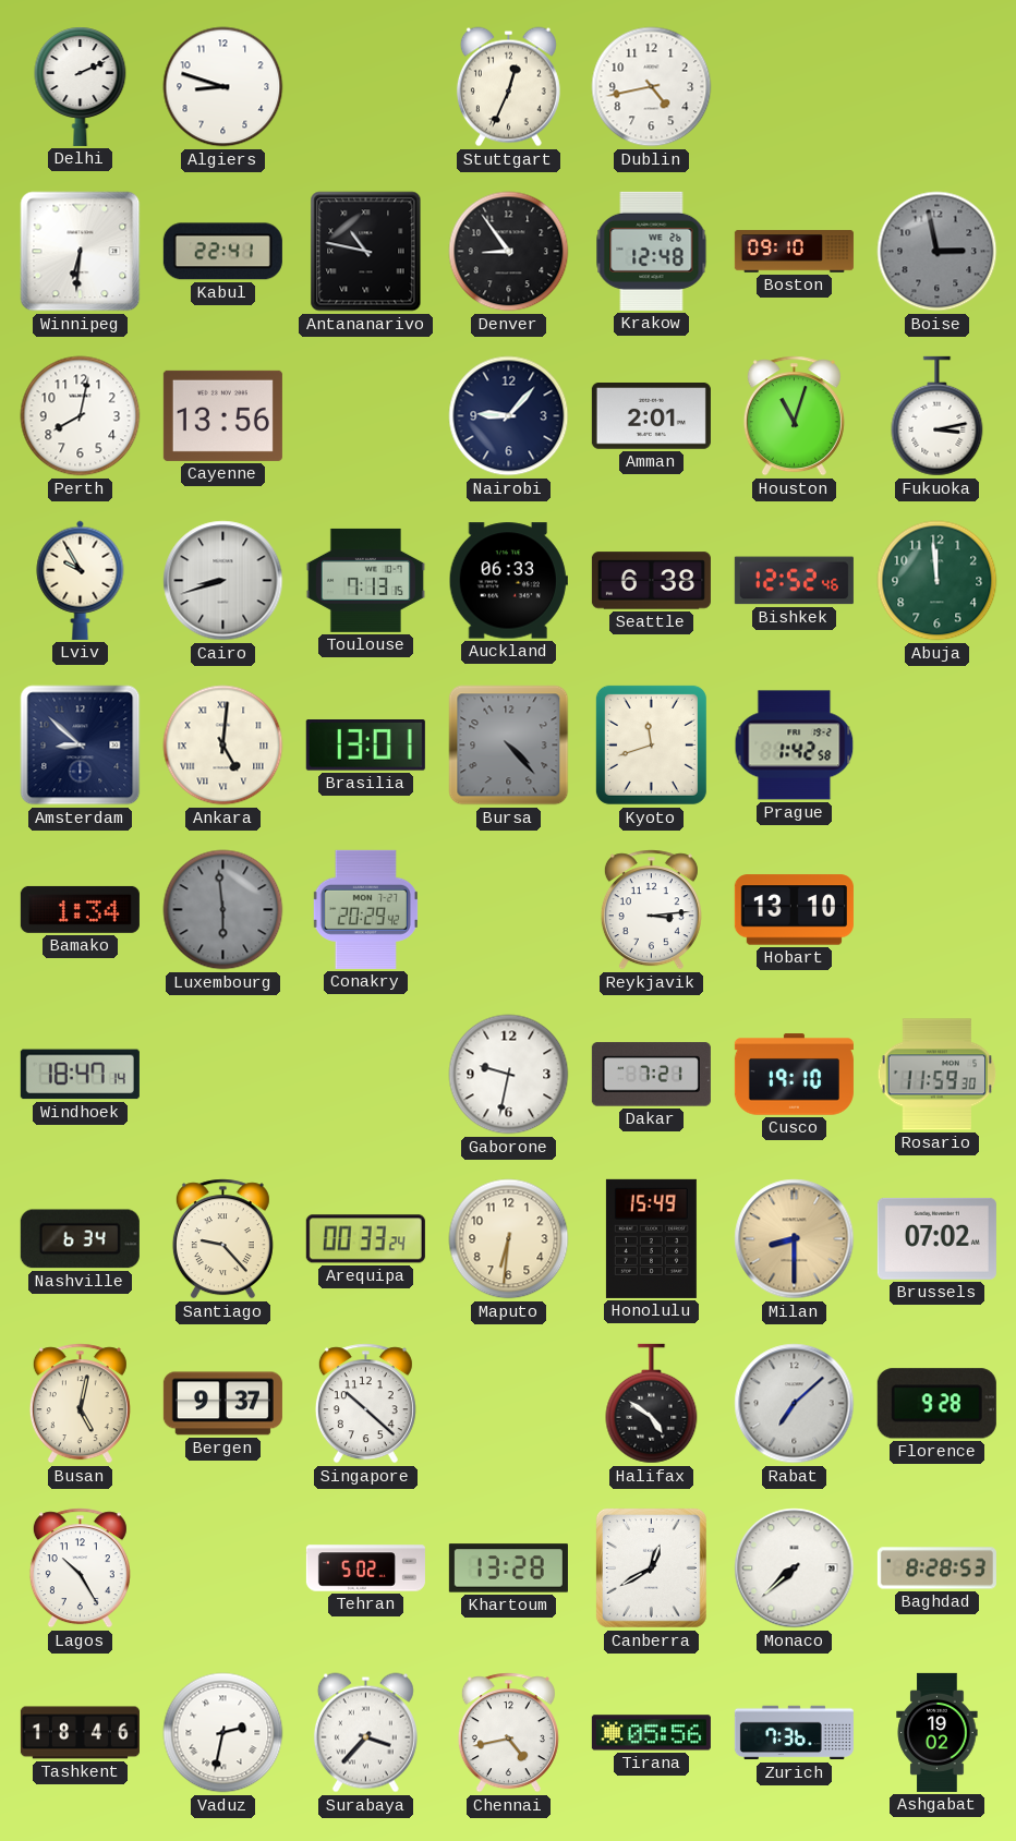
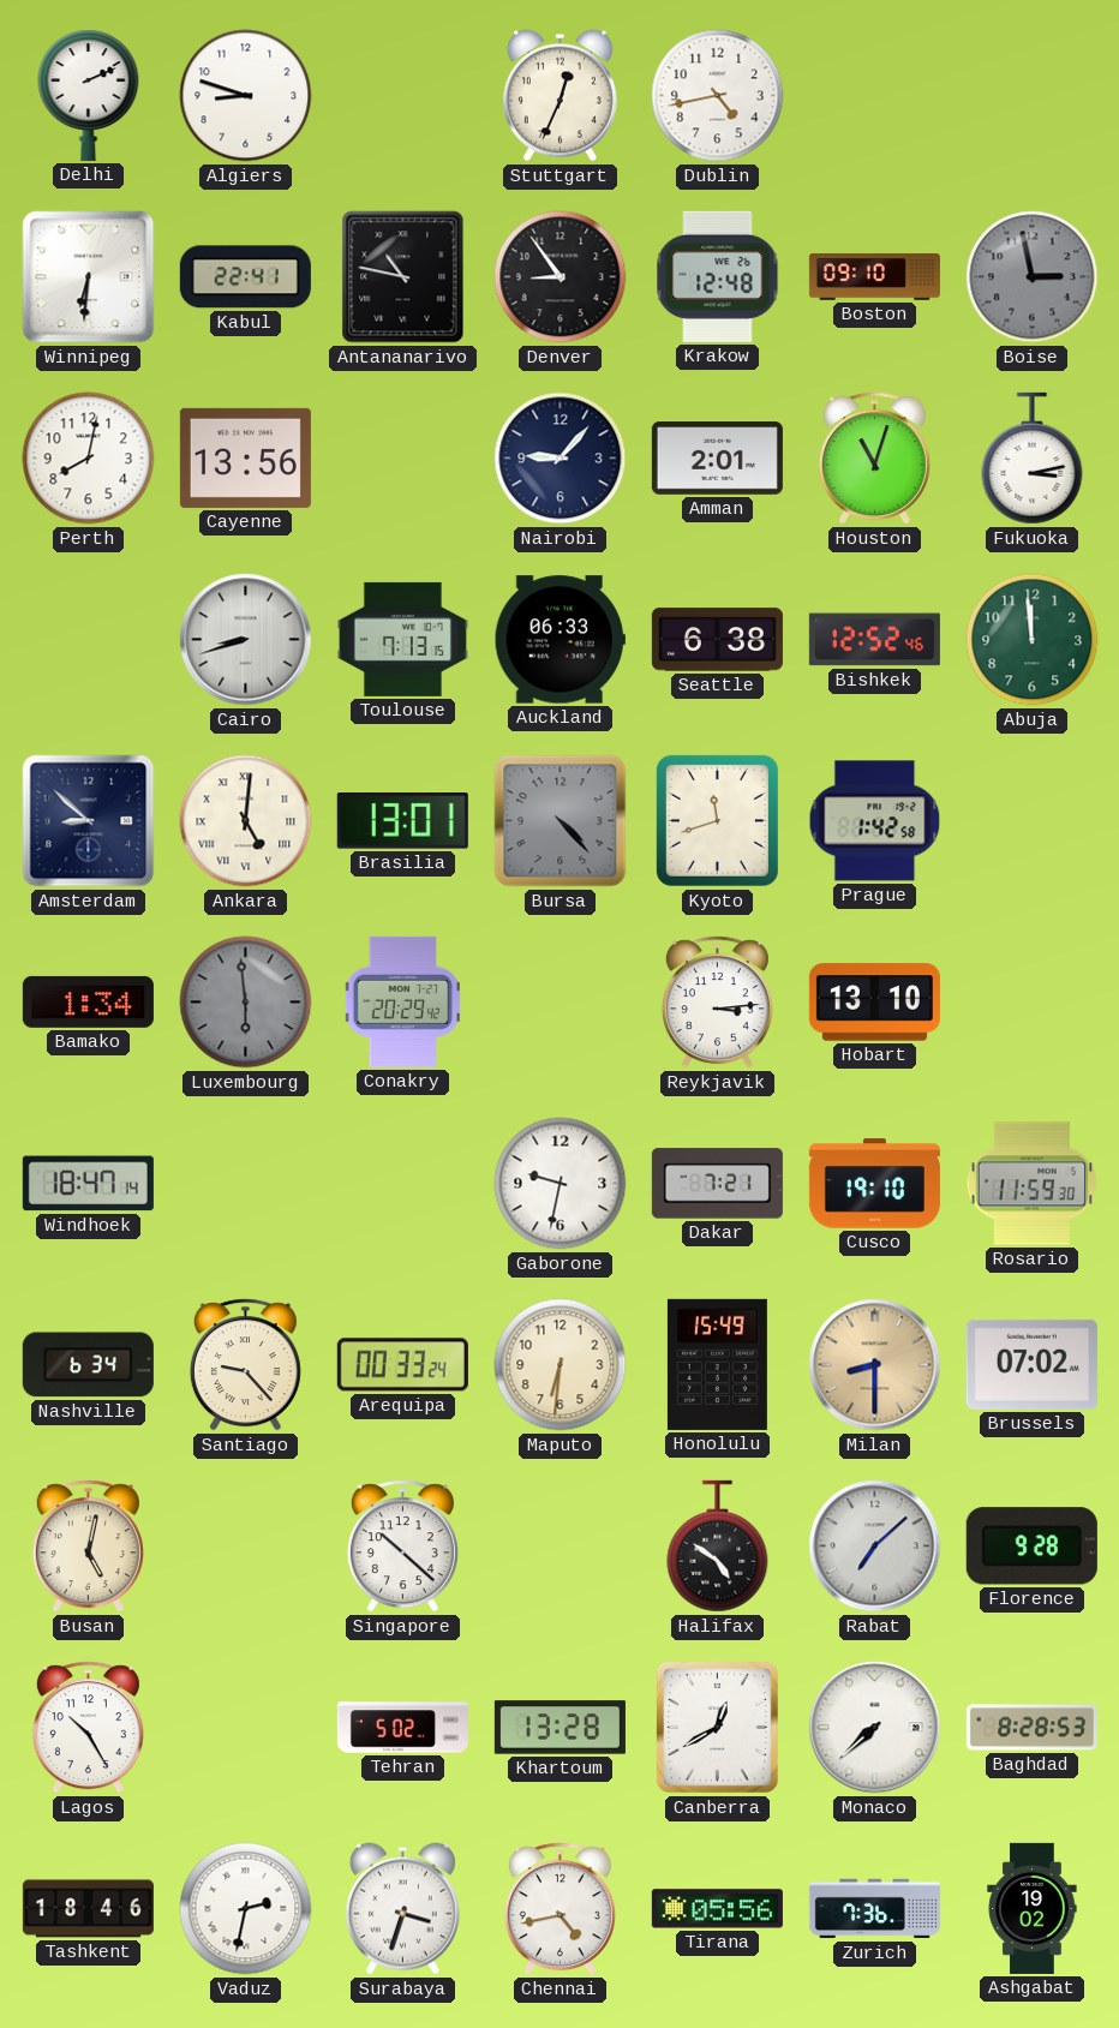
Lviv: 9:55 -> none
Bergen: 9:37 -> none
Surabaya: 3:37 -> 3:33
